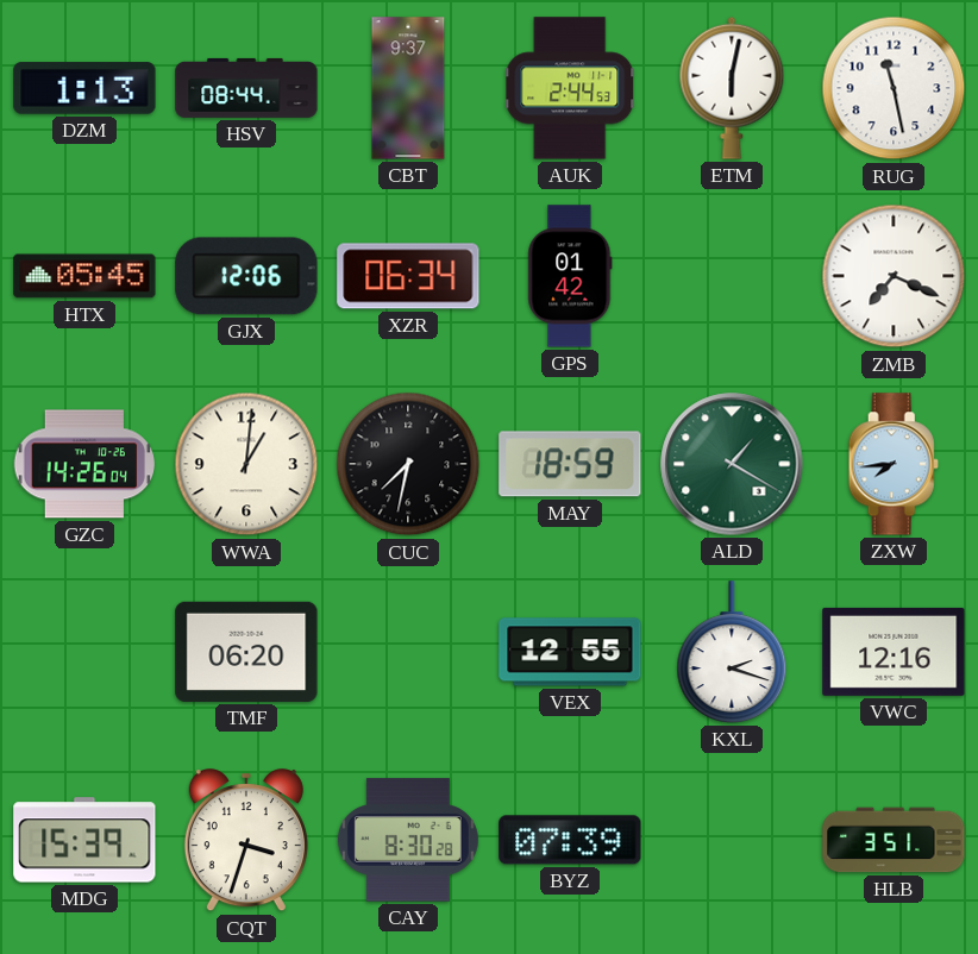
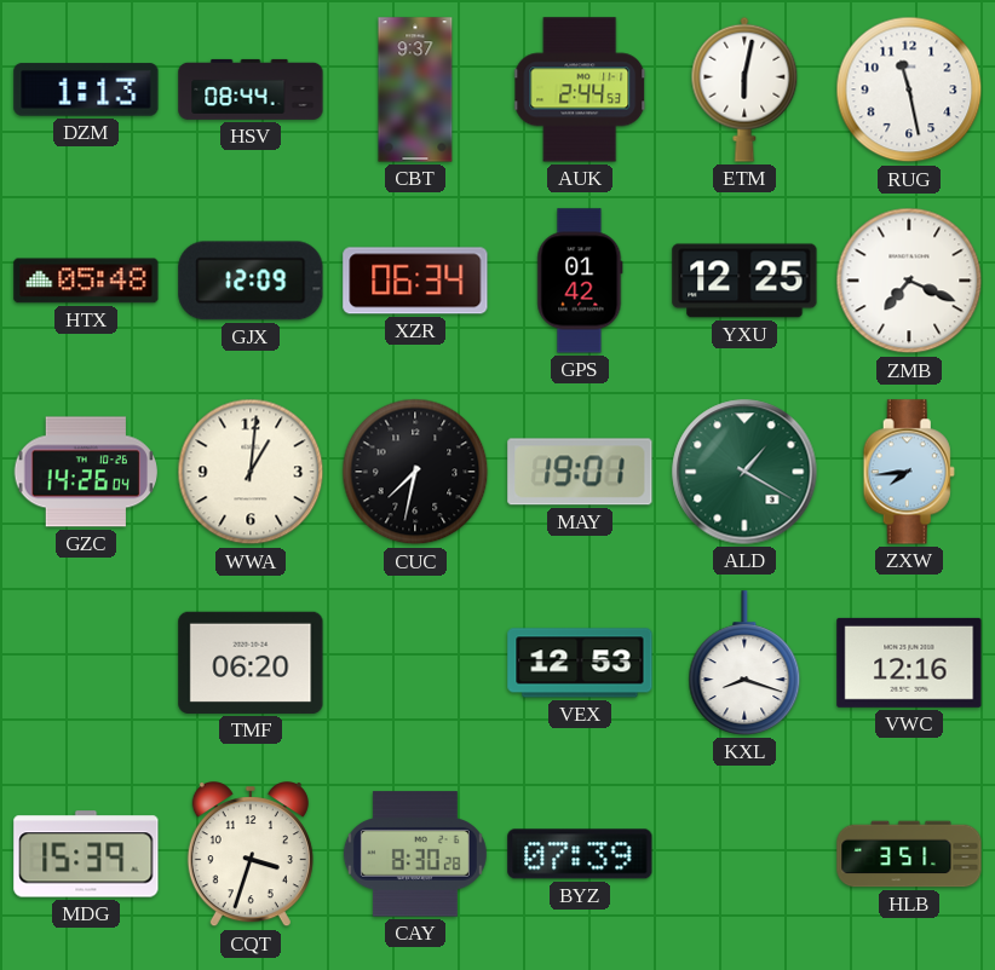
HTX: 05:45 -> 05:48
GJX: 12:06 -> 12:09
YXU: none -> 12:25
MAY: 18:59 -> 19:01
VEX: 12:55 -> 12:53
KXL: 2:18 -> 8:18
